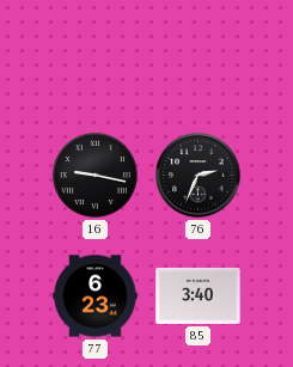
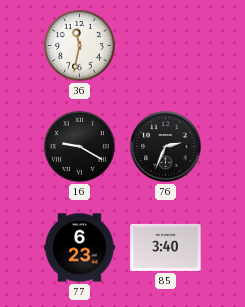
36: none -> 11:32
16: 9:17 -> 9:20
